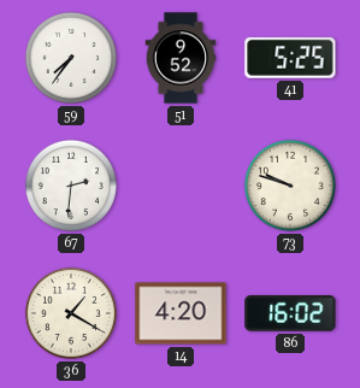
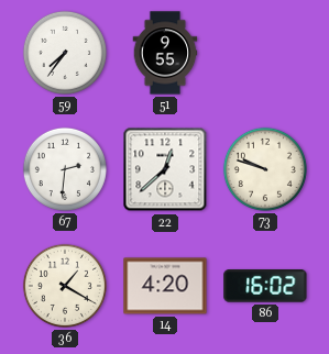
51: 9:52 -> 9:55
41: 5:25 -> none
22: none -> 12:38
